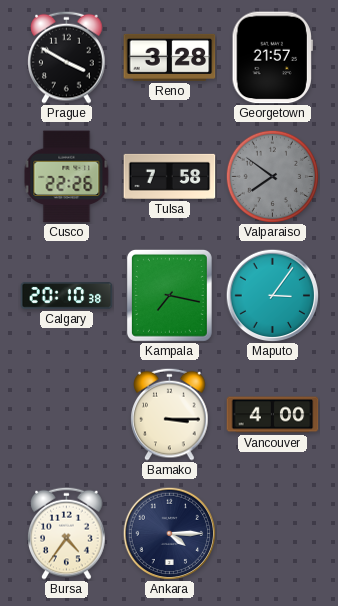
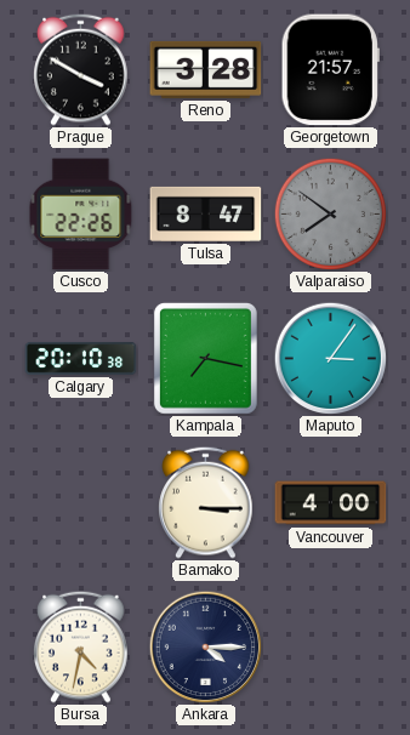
Tulsa: 7:58 -> 8:47
Bursa: 4:36 -> 4:32
